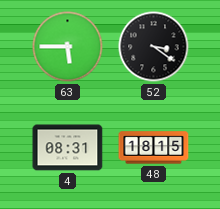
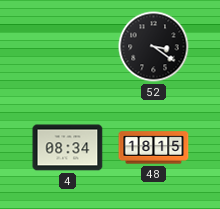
63: 5:45 -> none
4: 08:31 -> 08:34
